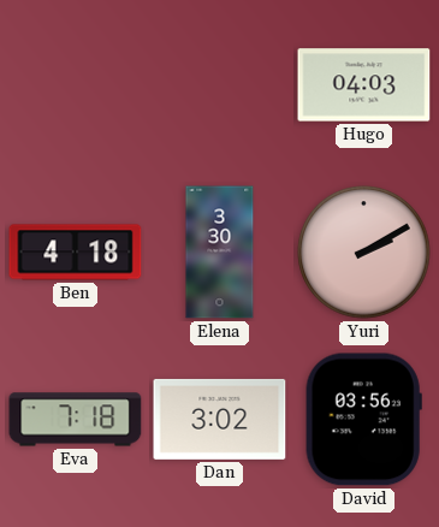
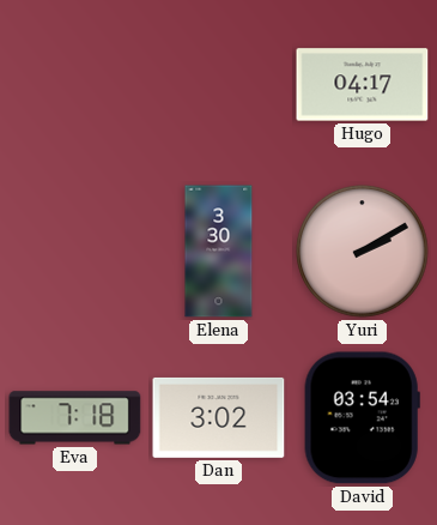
Hugo: 04:03 -> 04:17
Ben: 4:18 -> none
David: 03:56 -> 03:54
